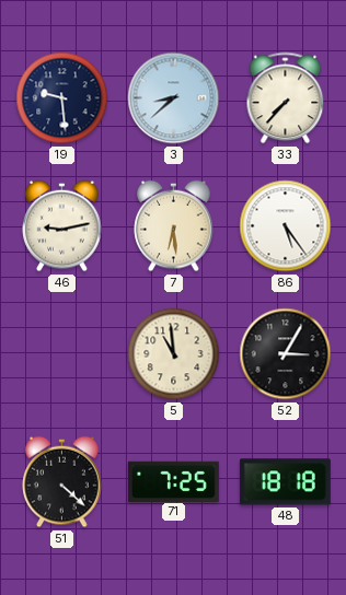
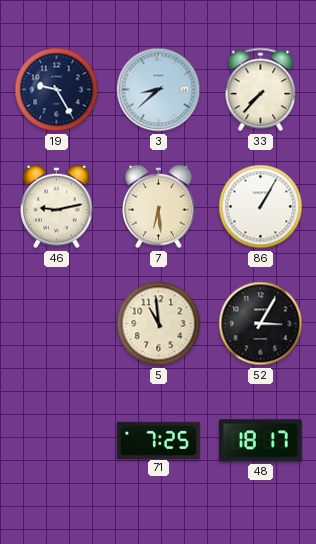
19: 9:29 -> 9:25
86: 5:24 -> 1:05
51: 4:22 -> none
48: 18:18 -> 18:17
